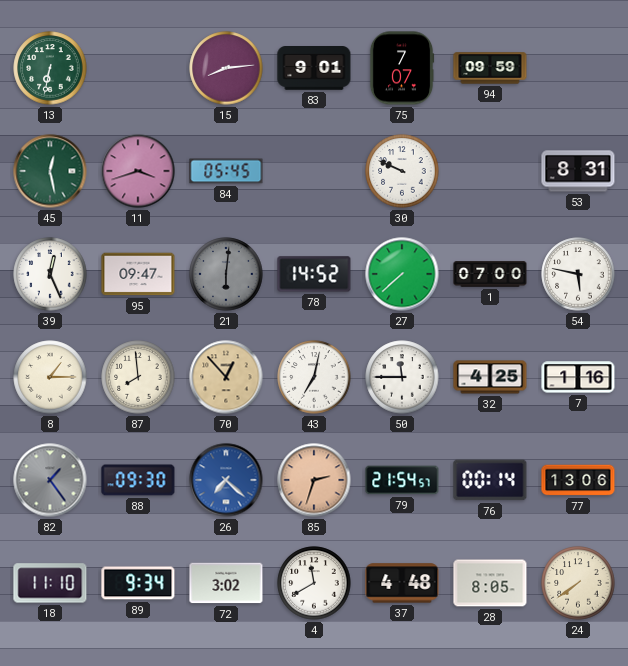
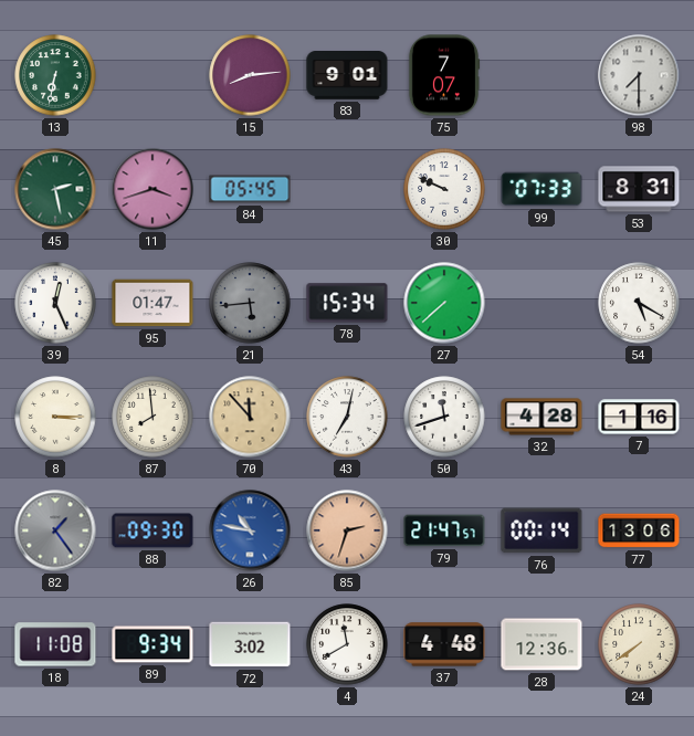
94: 09:59 -> none
98: none -> 7:30
45: 12:28 -> 2:28
99: none -> 07:33
95: 09:47 -> 01:47
21: 6:01 -> 5:44
78: 14:52 -> 15:34
1: 07:00 -> none
54: 5:47 -> 5:20
8: 1:15 -> 3:15
70: 12:53 -> 11:53
50: 11:45 -> 11:42
32: 4:25 -> 4:28
26: 7:22 -> 10:47
79: 21:54 -> 21:47
18: 11:10 -> 11:08
28: 8:05 -> 12:36
